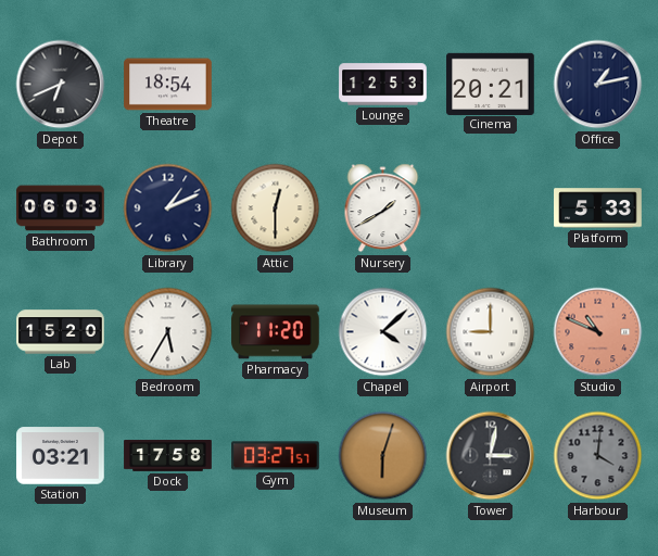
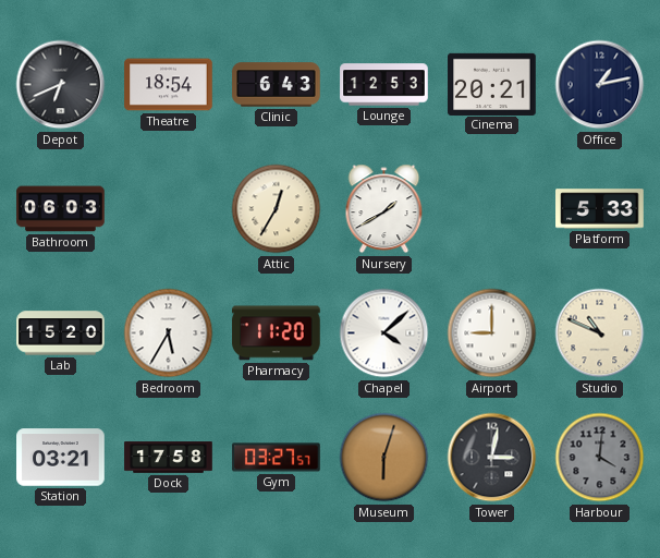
Clinic: none -> 6:43
Library: 1:11 -> none
Attic: 12:30 -> 12:35
Studio dial: salmon -> cream
